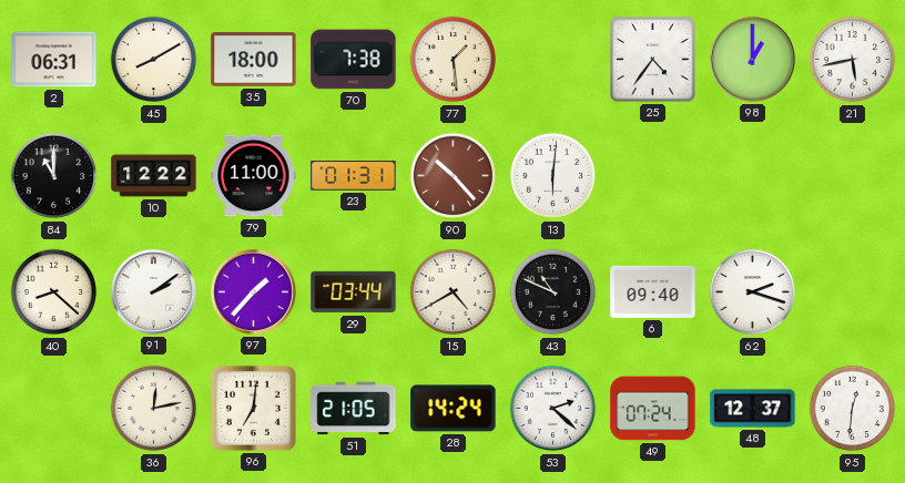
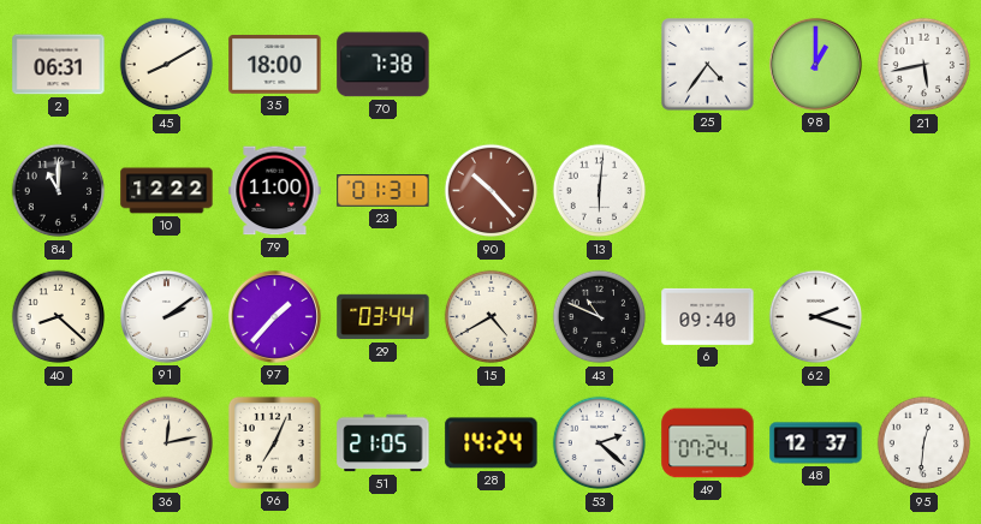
77: 1:29 -> none
96: 7:01 -> 7:04
